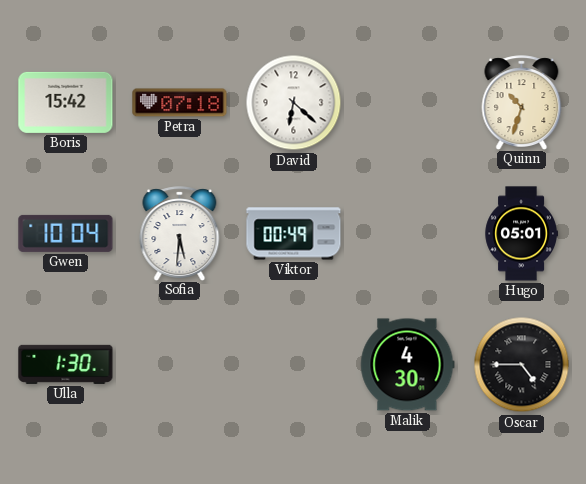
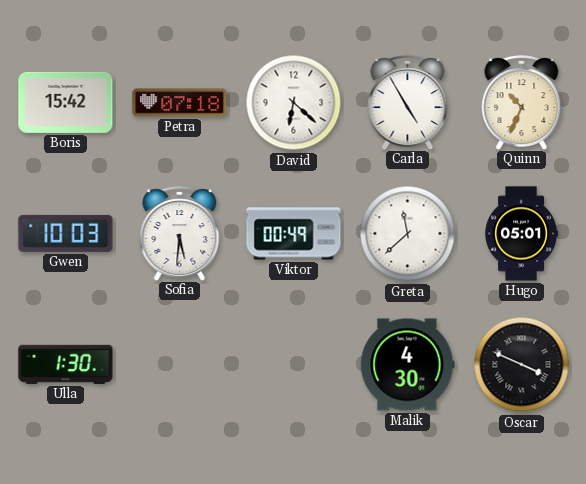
Carla: none -> 4:55
Quinn: 10:33 -> 10:34
Gwen: 10:04 -> 10:03
Greta: none -> 11:38
Oscar: 4:45 -> 3:49
